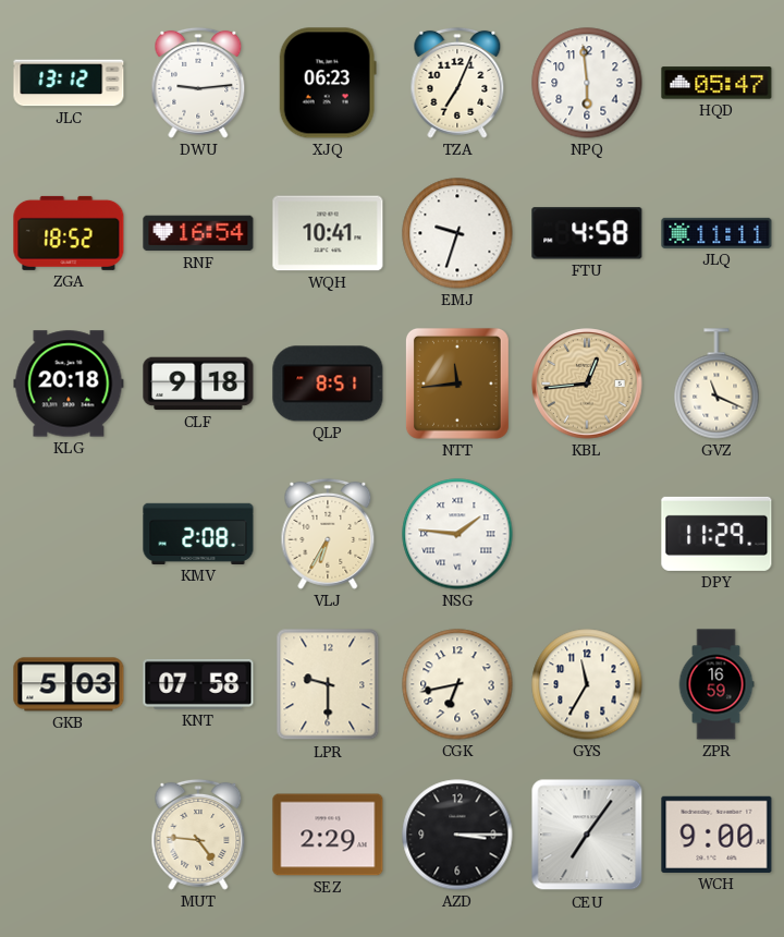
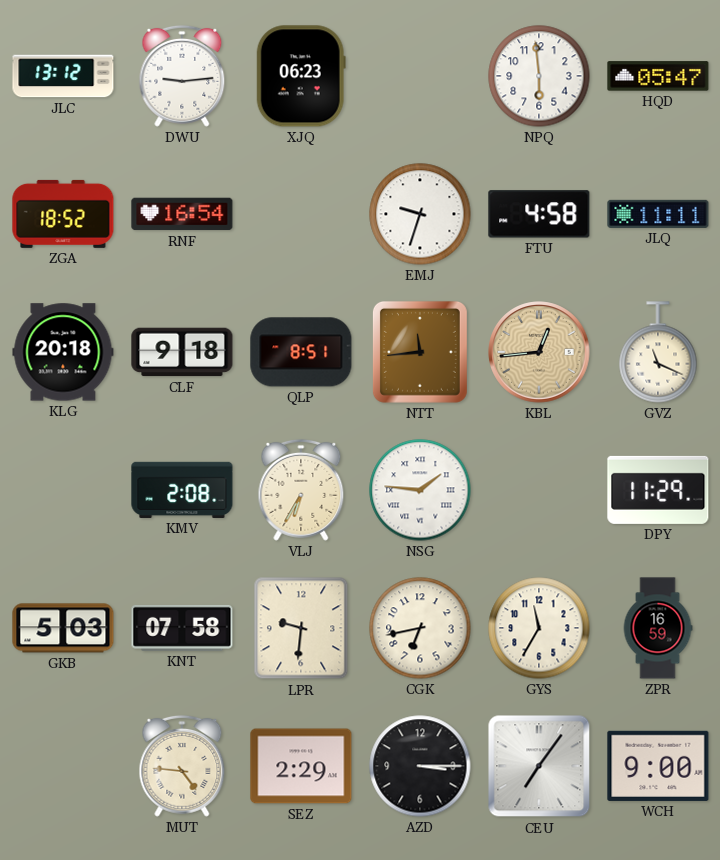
TZA: 7:04 -> none
WQH: 10:41 -> none
LPR: 9:30 -> 9:31
